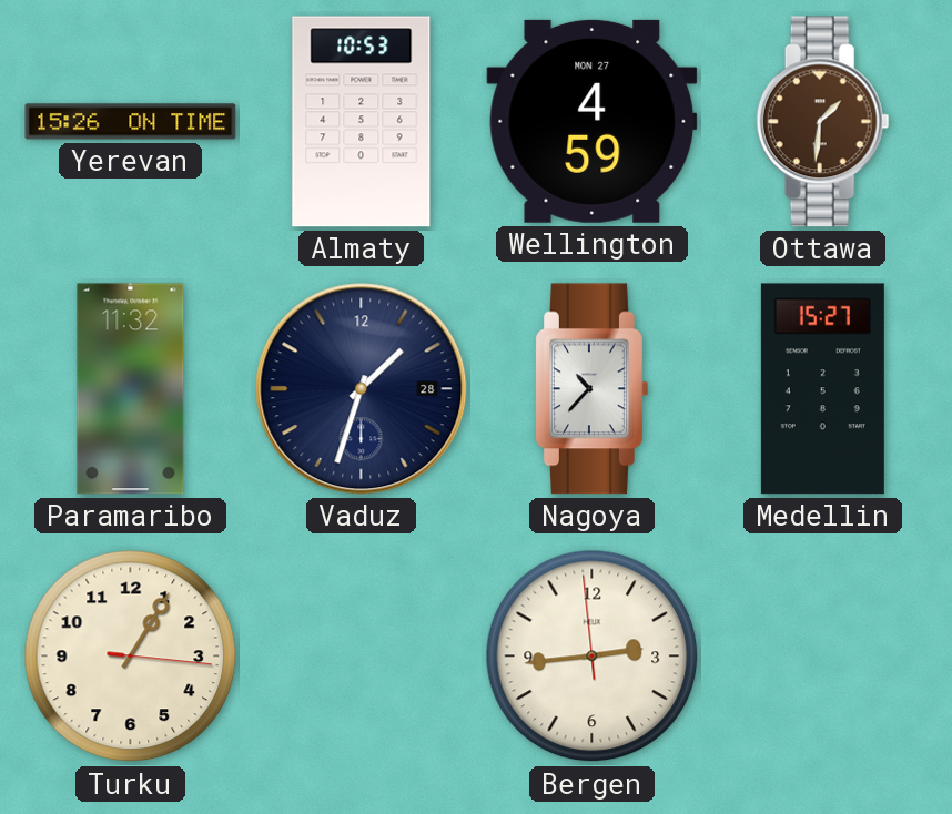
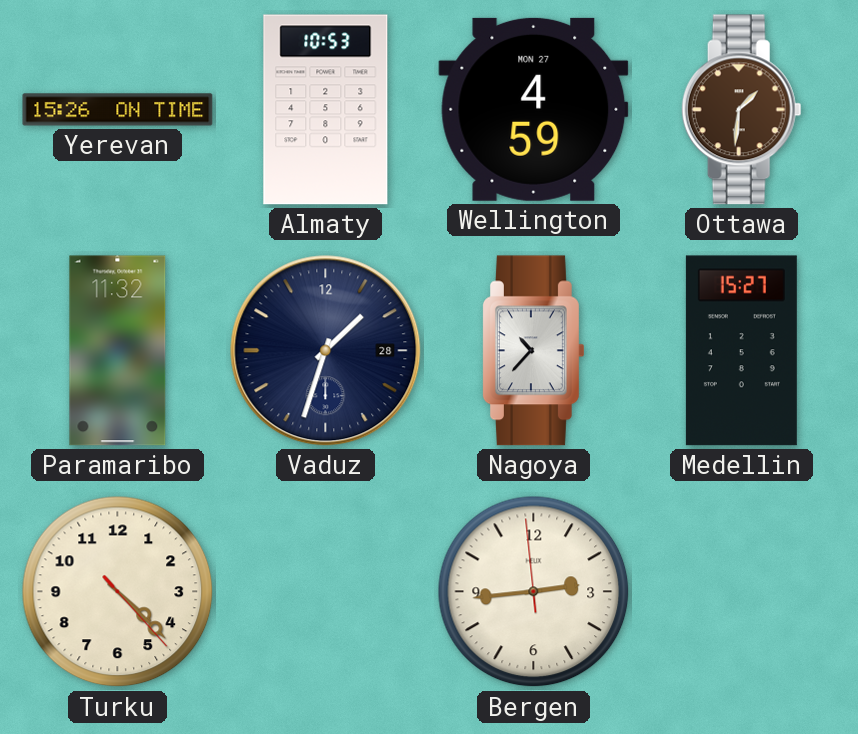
Turku: 1:05 -> 4:22
